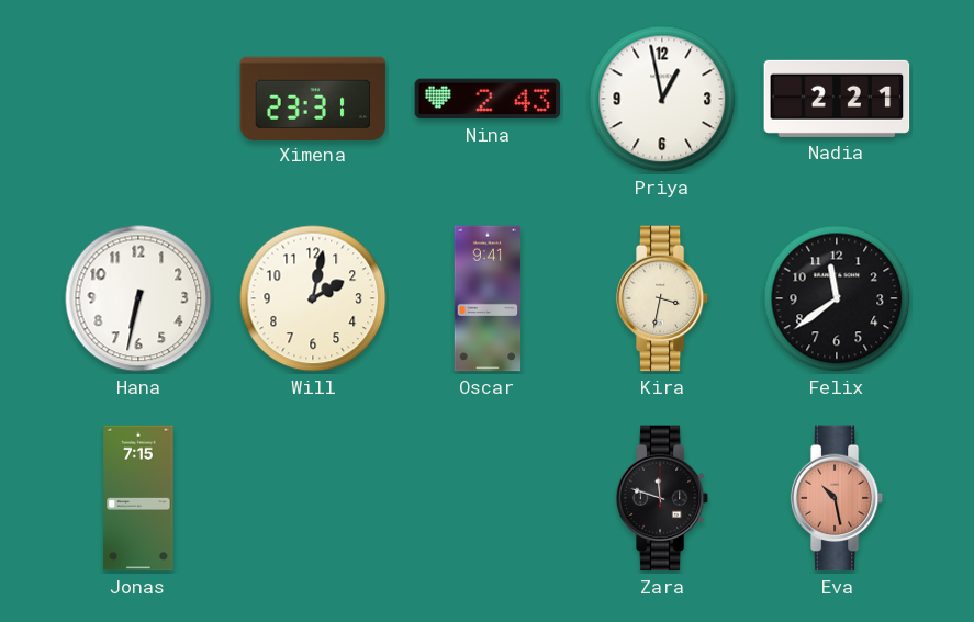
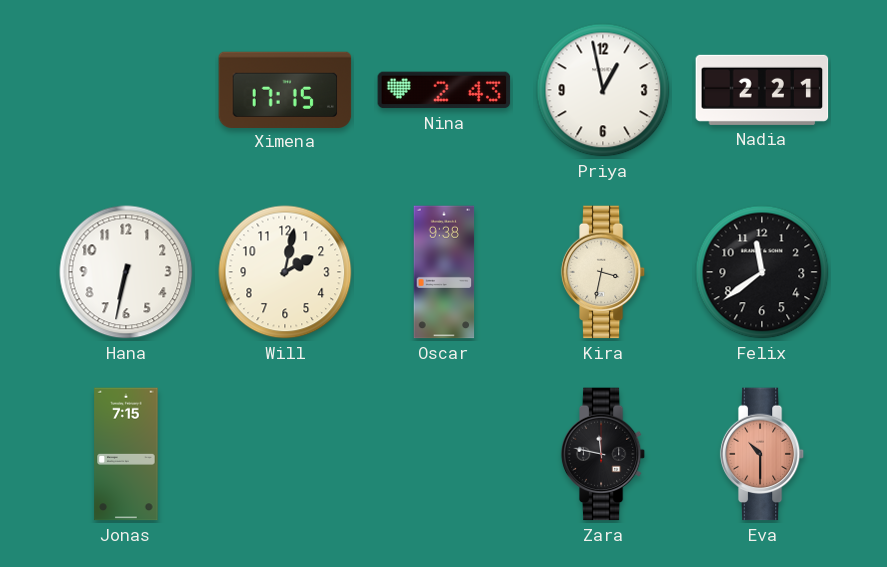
Ximena: 23:31 -> 17:15
Oscar: 9:41 -> 9:38
Zara: 11:48 -> 11:47
Eva: 10:28 -> 10:30
